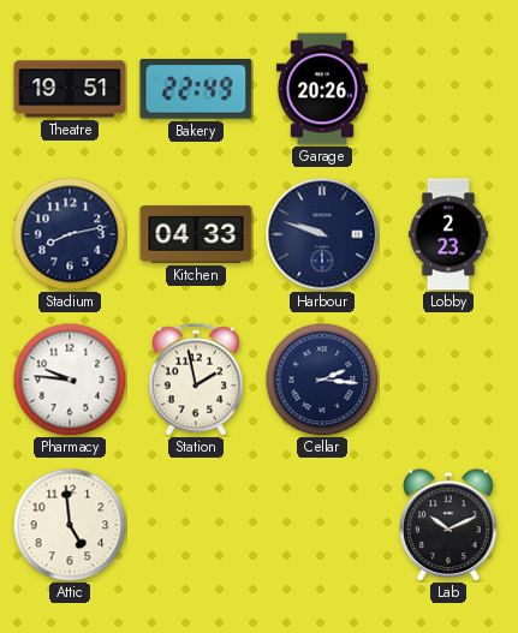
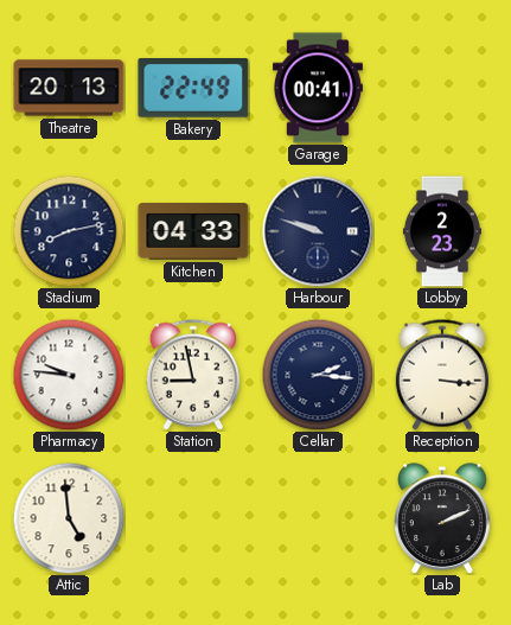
Theatre: 19:51 -> 20:13
Garage: 20:26 -> 00:41
Station: 1:58 -> 8:58
Reception: none -> 3:16
Lab: 10:11 -> 2:11
